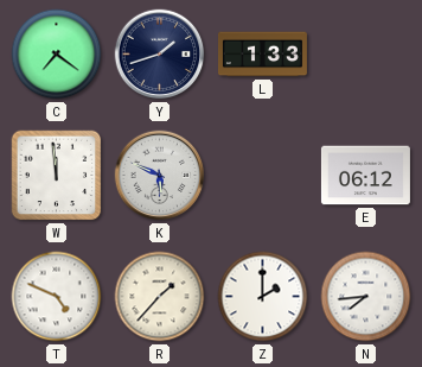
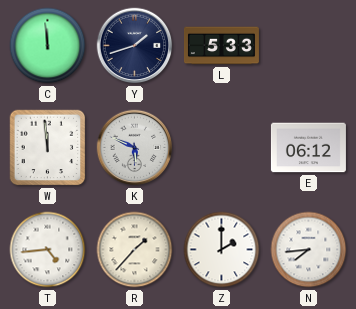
C: 7:21 -> 11:59
L: 1:33 -> 5:33
T: 4:49 -> 4:44
